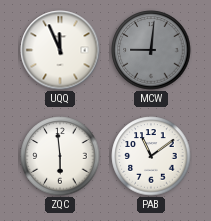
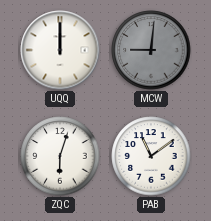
UQQ: 11:56 -> 12:00
ZQC: 5:59 -> 6:03
